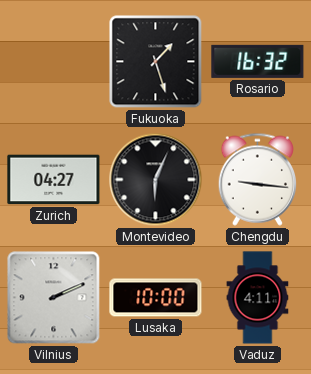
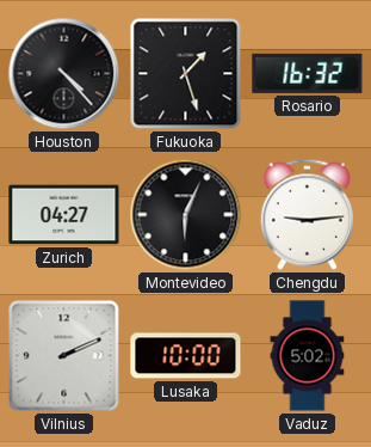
Houston: none -> 4:23
Chengdu: 9:16 -> 9:14
Vaduz: 4:11 -> 5:02
